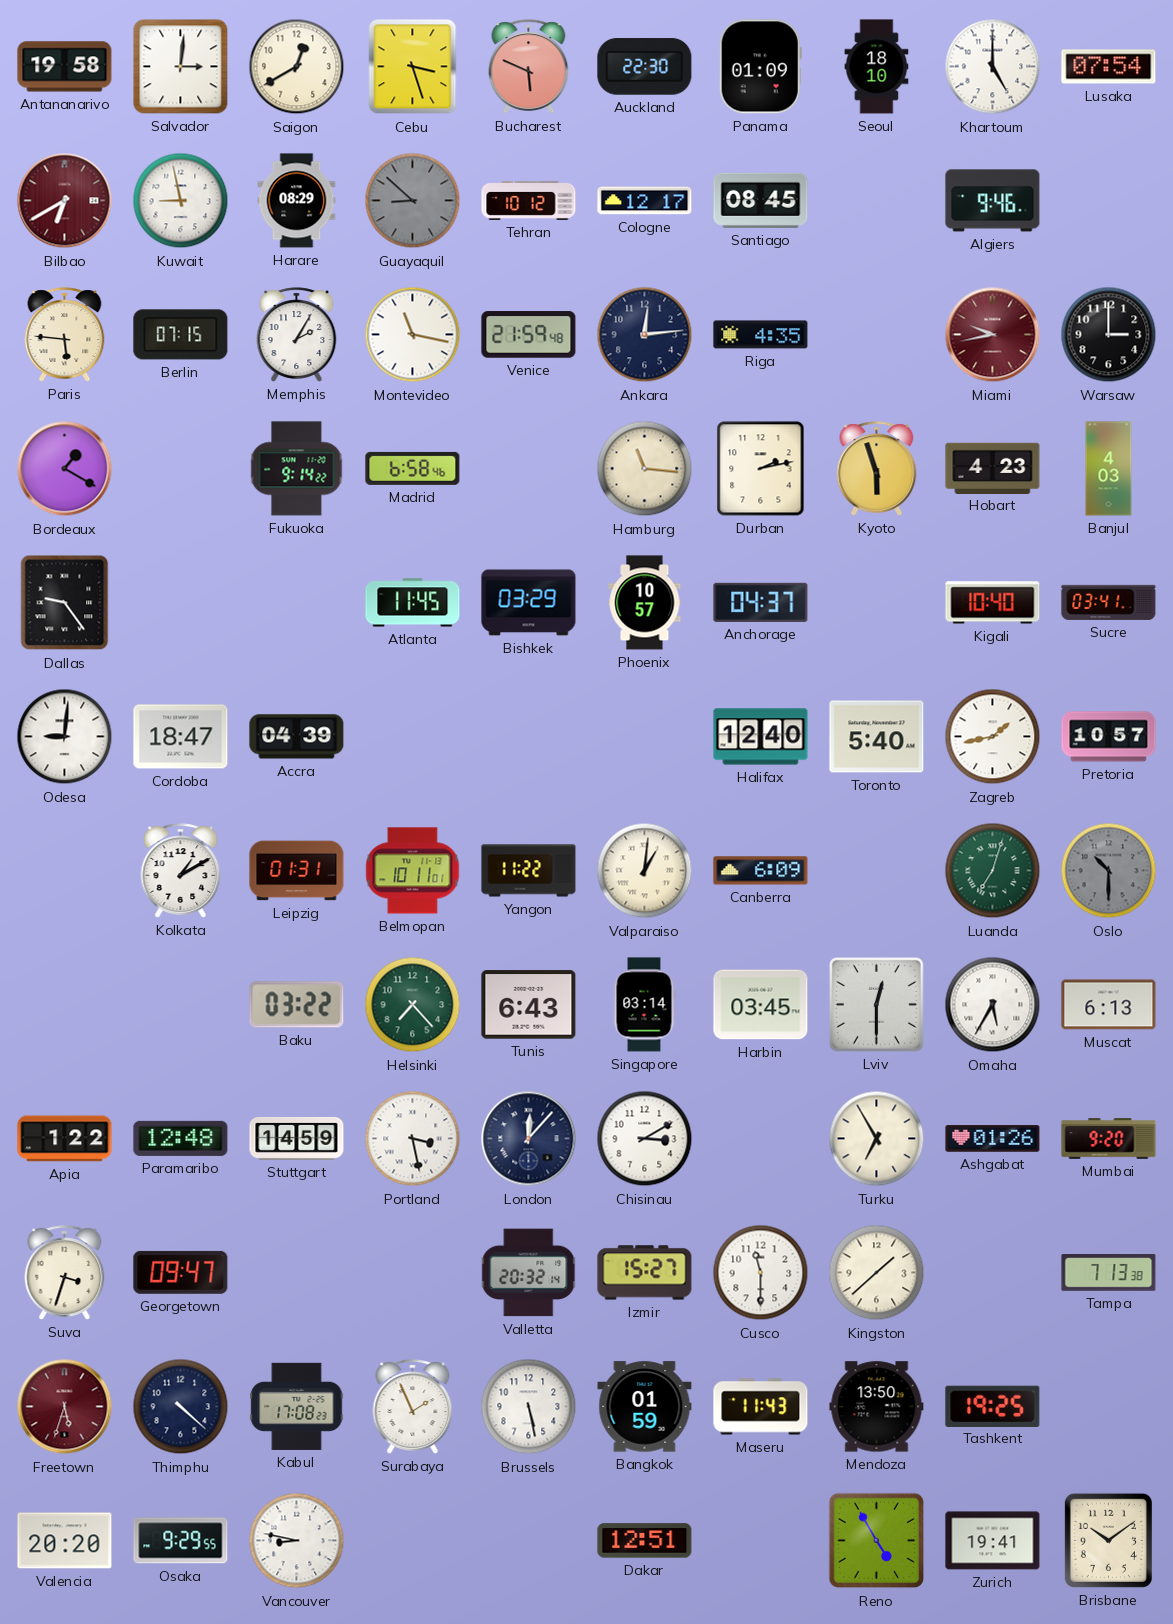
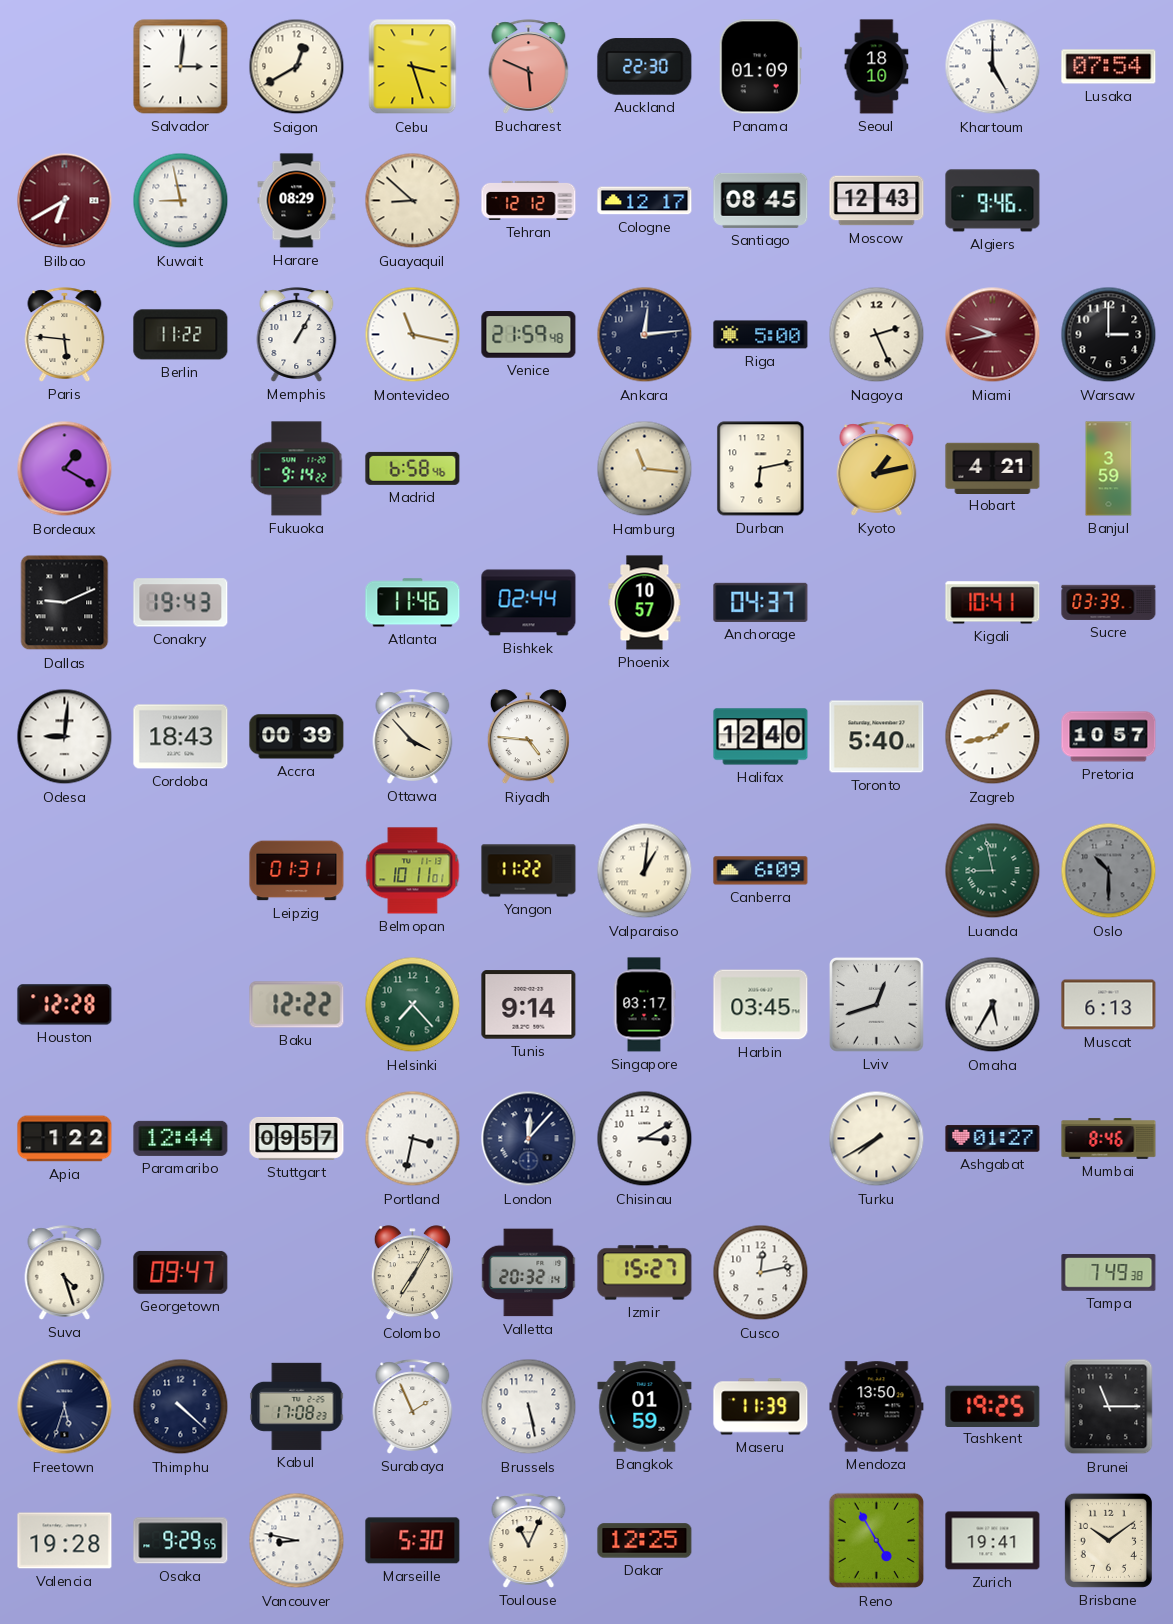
Antananarivo: 19:58 -> none
Guayaquil dial: grey -> cream
Tehran: 10:12 -> 12:12
Moscow: none -> 12:43
Berlin: 07:15 -> 11:22
Memphis: 2:05 -> 1:05
Riga: 4:35 -> 5:00
Nagoya: none -> 2:26
Durban: 2:13 -> 6:13
Kyoto: 5:57 -> 1:13
Hobart: 4:23 -> 4:21
Banjul: 4:03 -> 3:59
Dallas: 9:24 -> 9:11
Conakry: none -> 19:43
Atlanta: 11:45 -> 11:46
Bishkek: 03:29 -> 02:44
Kigali: 10:40 -> 10:41
Sucre: 03:41 -> 03:39
Cordoba: 18:47 -> 18:43
Accra: 04:39 -> 00:39
Ottawa: none -> 3:53
Riyadh: none -> 4:46
Kolkata: 1:10 -> none
Luanda: 7:03 -> 8:58
Houston: none -> 12:28
Baku: 03:22 -> 12:22
Tunis: 6:43 -> 9:14
Singapore: 03:14 -> 03:17
Lviv: 12:30 -> 12:42
Paramaribo: 12:48 -> 12:44
Stuttgart: 14:59 -> 09:57
Portland: 3:28 -> 3:32
Turku: 6:55 -> 7:40
Ashgabat: 01:26 -> 01:27
Mumbai: 9:20 -> 8:46
Suva: 3:33 -> 4:27
Colombo: none -> 7:05
Cusco: 11:30 -> 12:13
Kingston: 1:38 -> none
Tampa: 7:13 -> 7:49
Freetown dial: burgundy -> navy
Maseru: 11:43 -> 11:39
Brunei: none -> 11:15
Valencia: 20:20 -> 19:28
Marseille: none -> 5:30
Toulouse: none -> 11:04
Dakar: 12:51 -> 12:25
